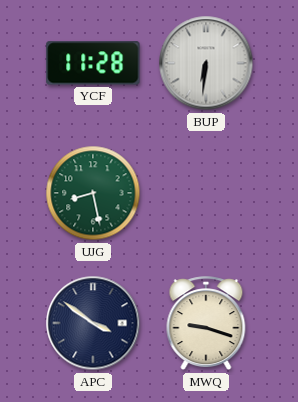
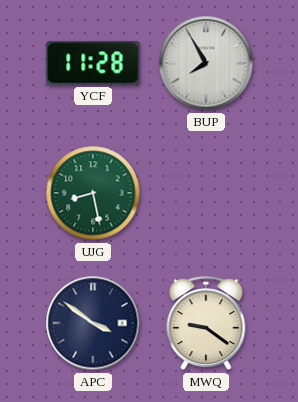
BUP: 6:31 -> 7:55
MWQ: 9:18 -> 9:21
